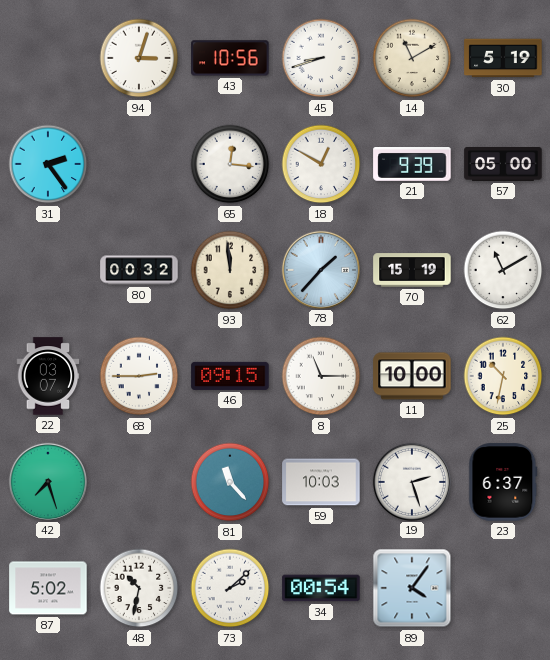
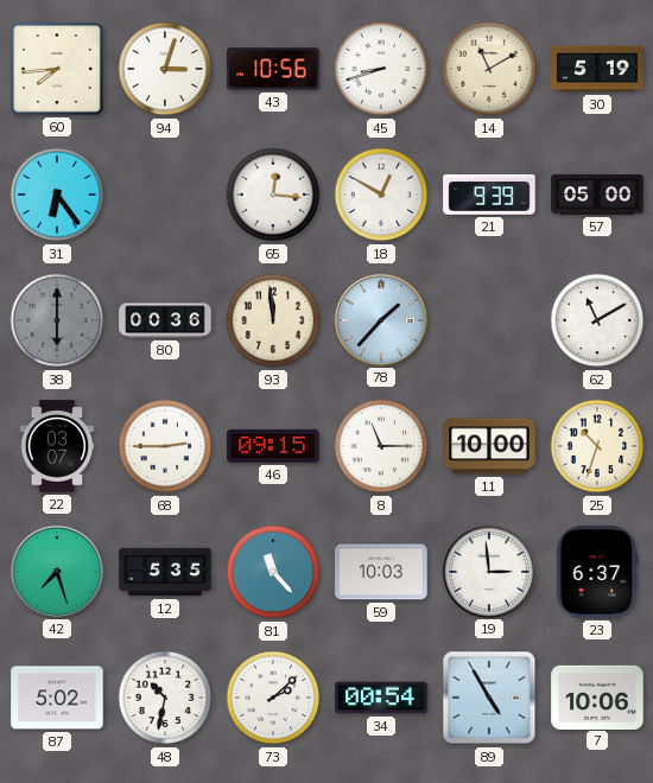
60: none -> 7:44
31: 2:24 -> 6:24
38: none -> 6:00
80: 00:32 -> 00:36
70: 15:19 -> none
25: 10:32 -> 10:33
12: none -> 5:35
19: 2:27 -> 2:59
89: 4:06 -> 4:55
7: none -> 10:06
